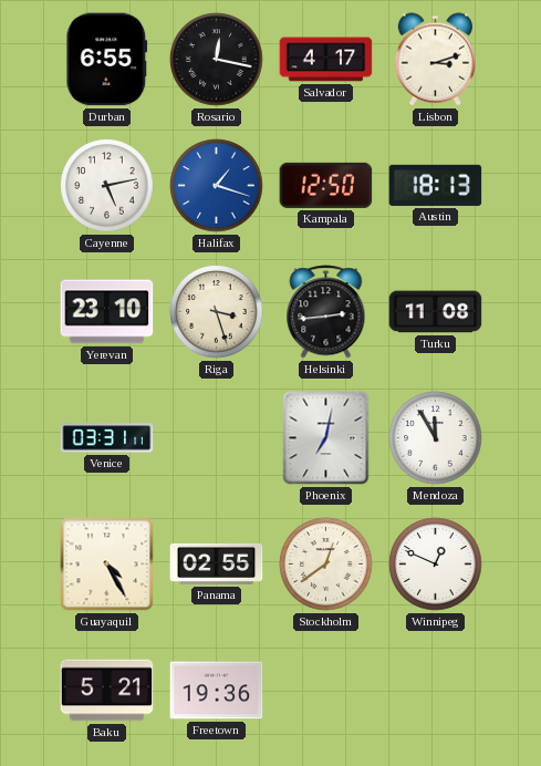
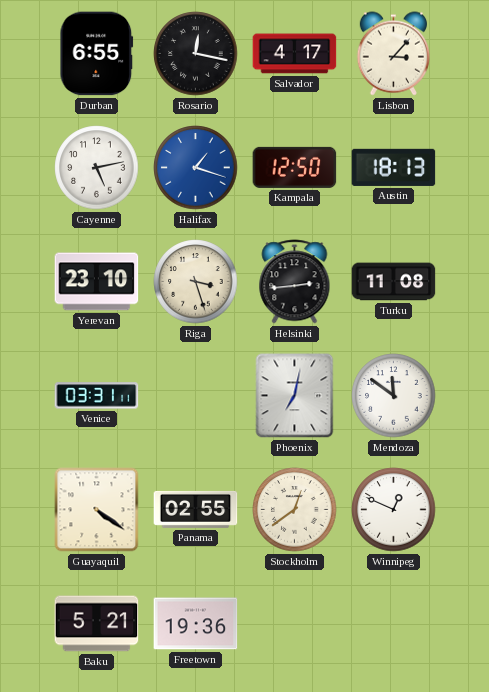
Lisbon: 3:12 -> 3:07
Mendoza: 11:55 -> 11:51
Guayaquil: 4:25 -> 4:21
